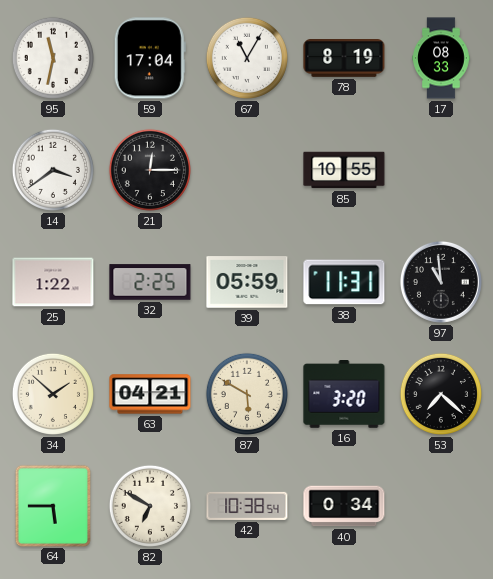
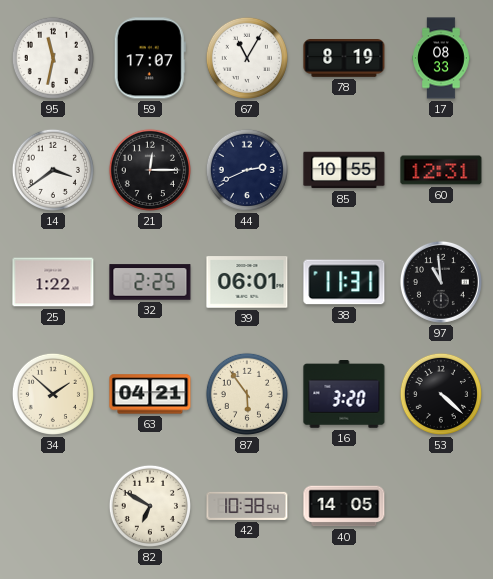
59: 17:04 -> 17:07
44: none -> 2:41
60: none -> 12:31
39: 05:59 -> 06:01
87: 5:50 -> 5:54
53: 7:22 -> 4:22
64: 5:45 -> none
40: 0:34 -> 14:05
